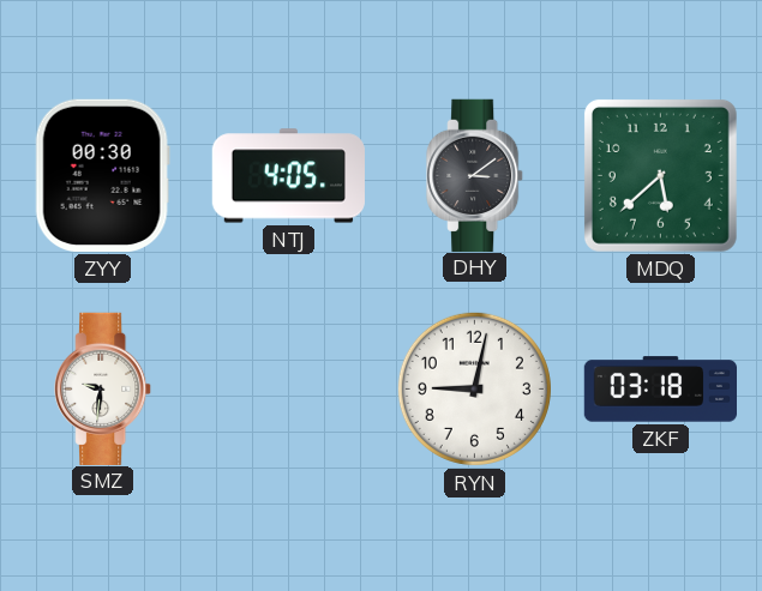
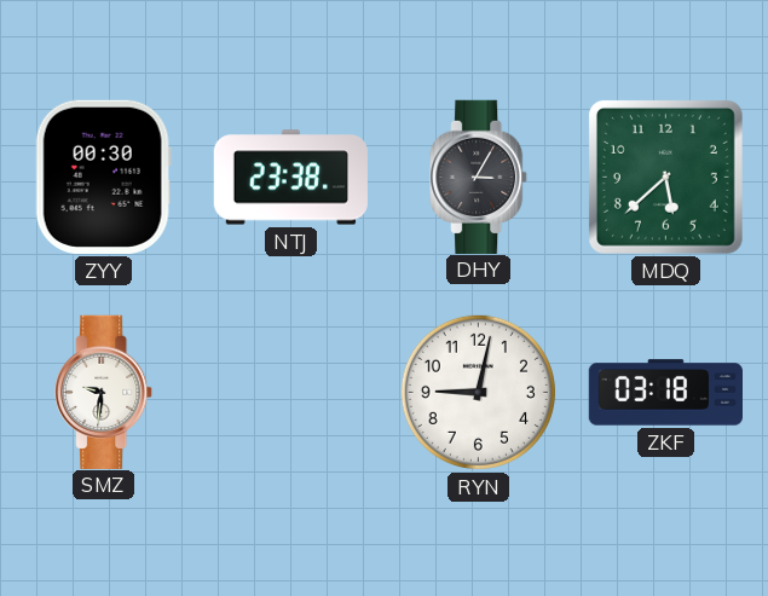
NTJ: 4:05 -> 23:38
DHY: 3:09 -> 3:05
